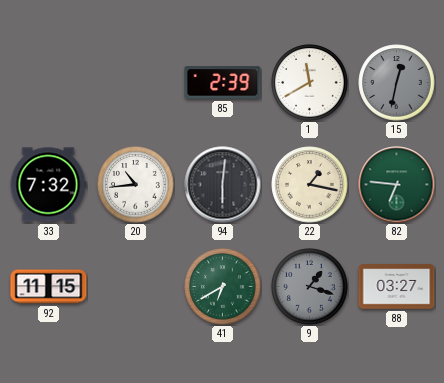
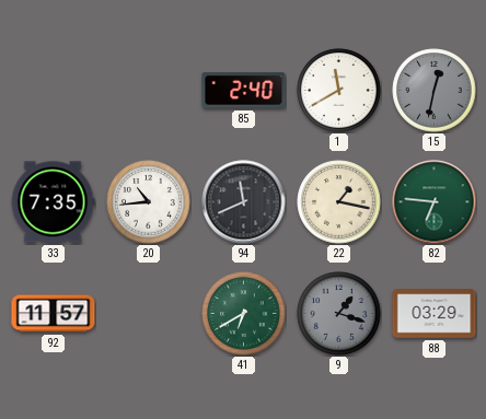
85: 2:39 -> 2:40
33: 7:32 -> 7:35
94: 6:01 -> 11:41
92: 11:15 -> 11:57
88: 03:27 -> 03:29
